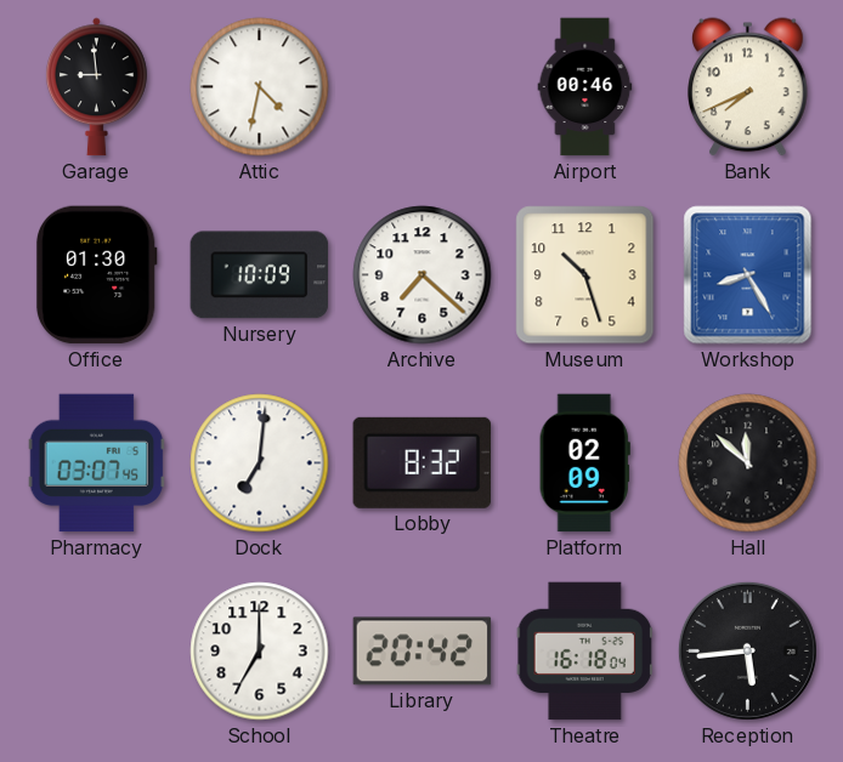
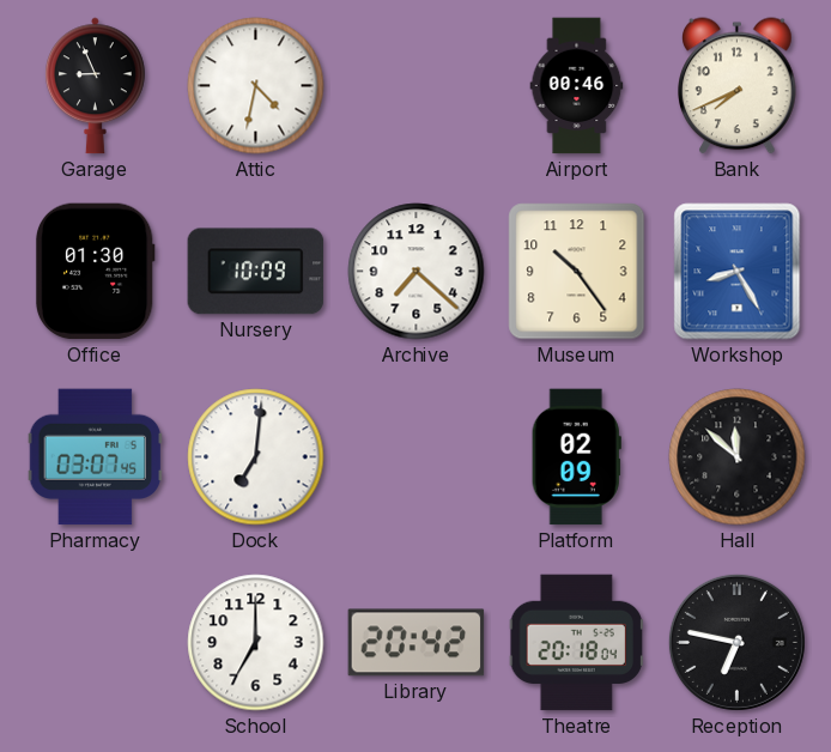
Garage: 8:59 -> 8:56
Museum: 10:27 -> 10:24
Lobby: 8:32 -> none
Theatre: 16:18 -> 20:18
Reception: 5:44 -> 6:47
